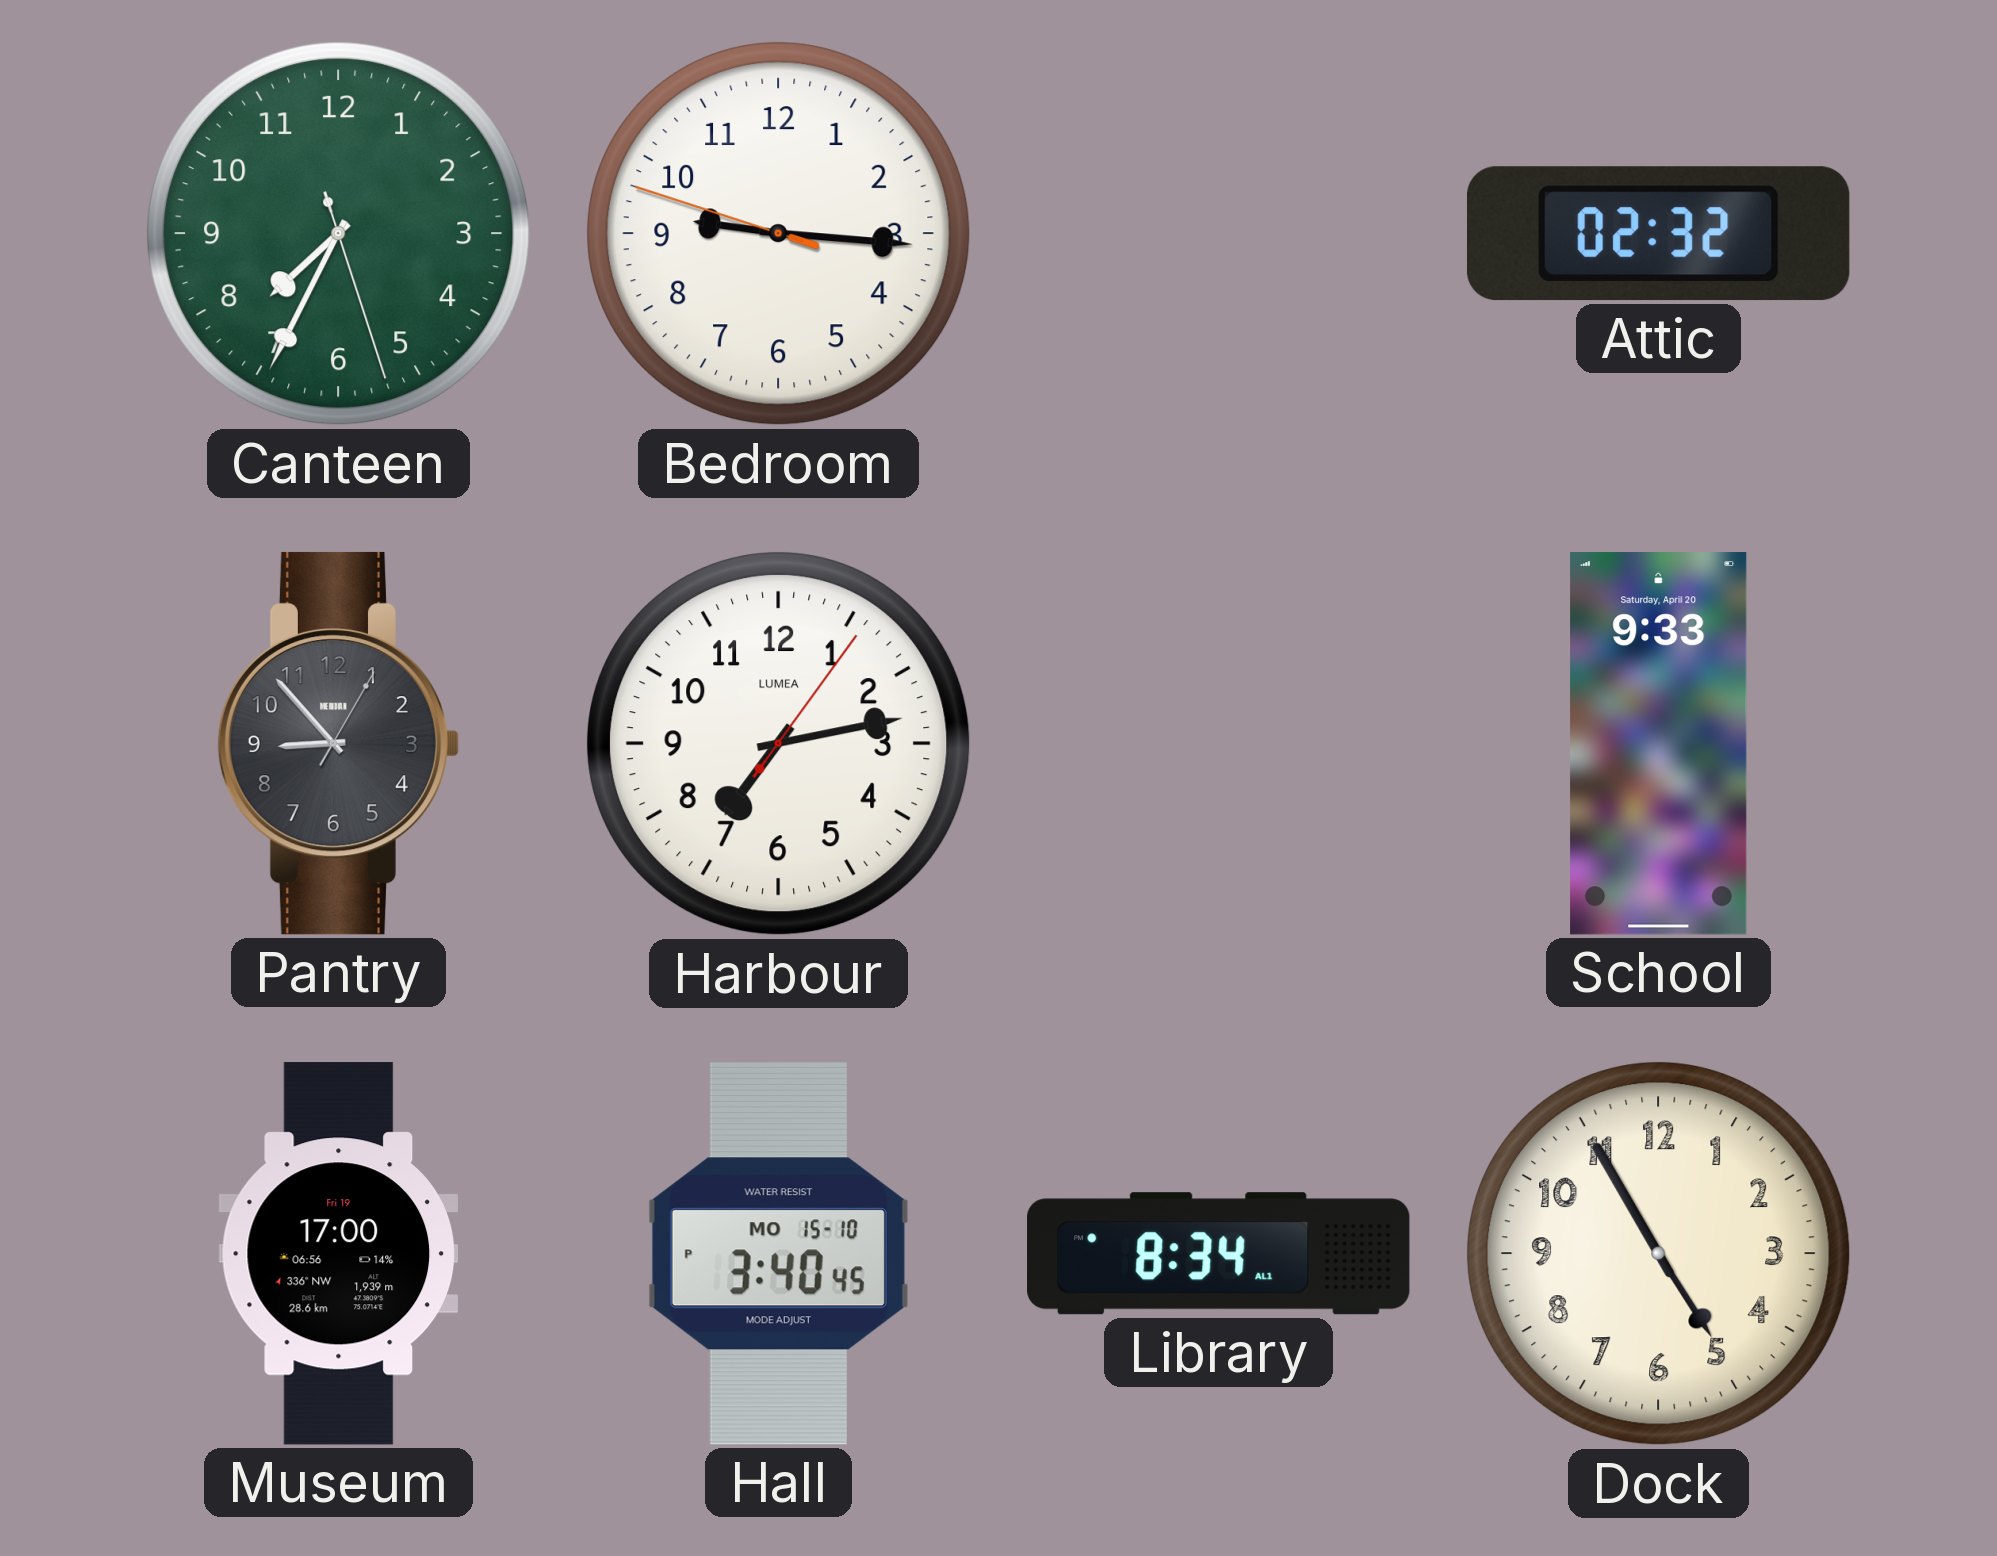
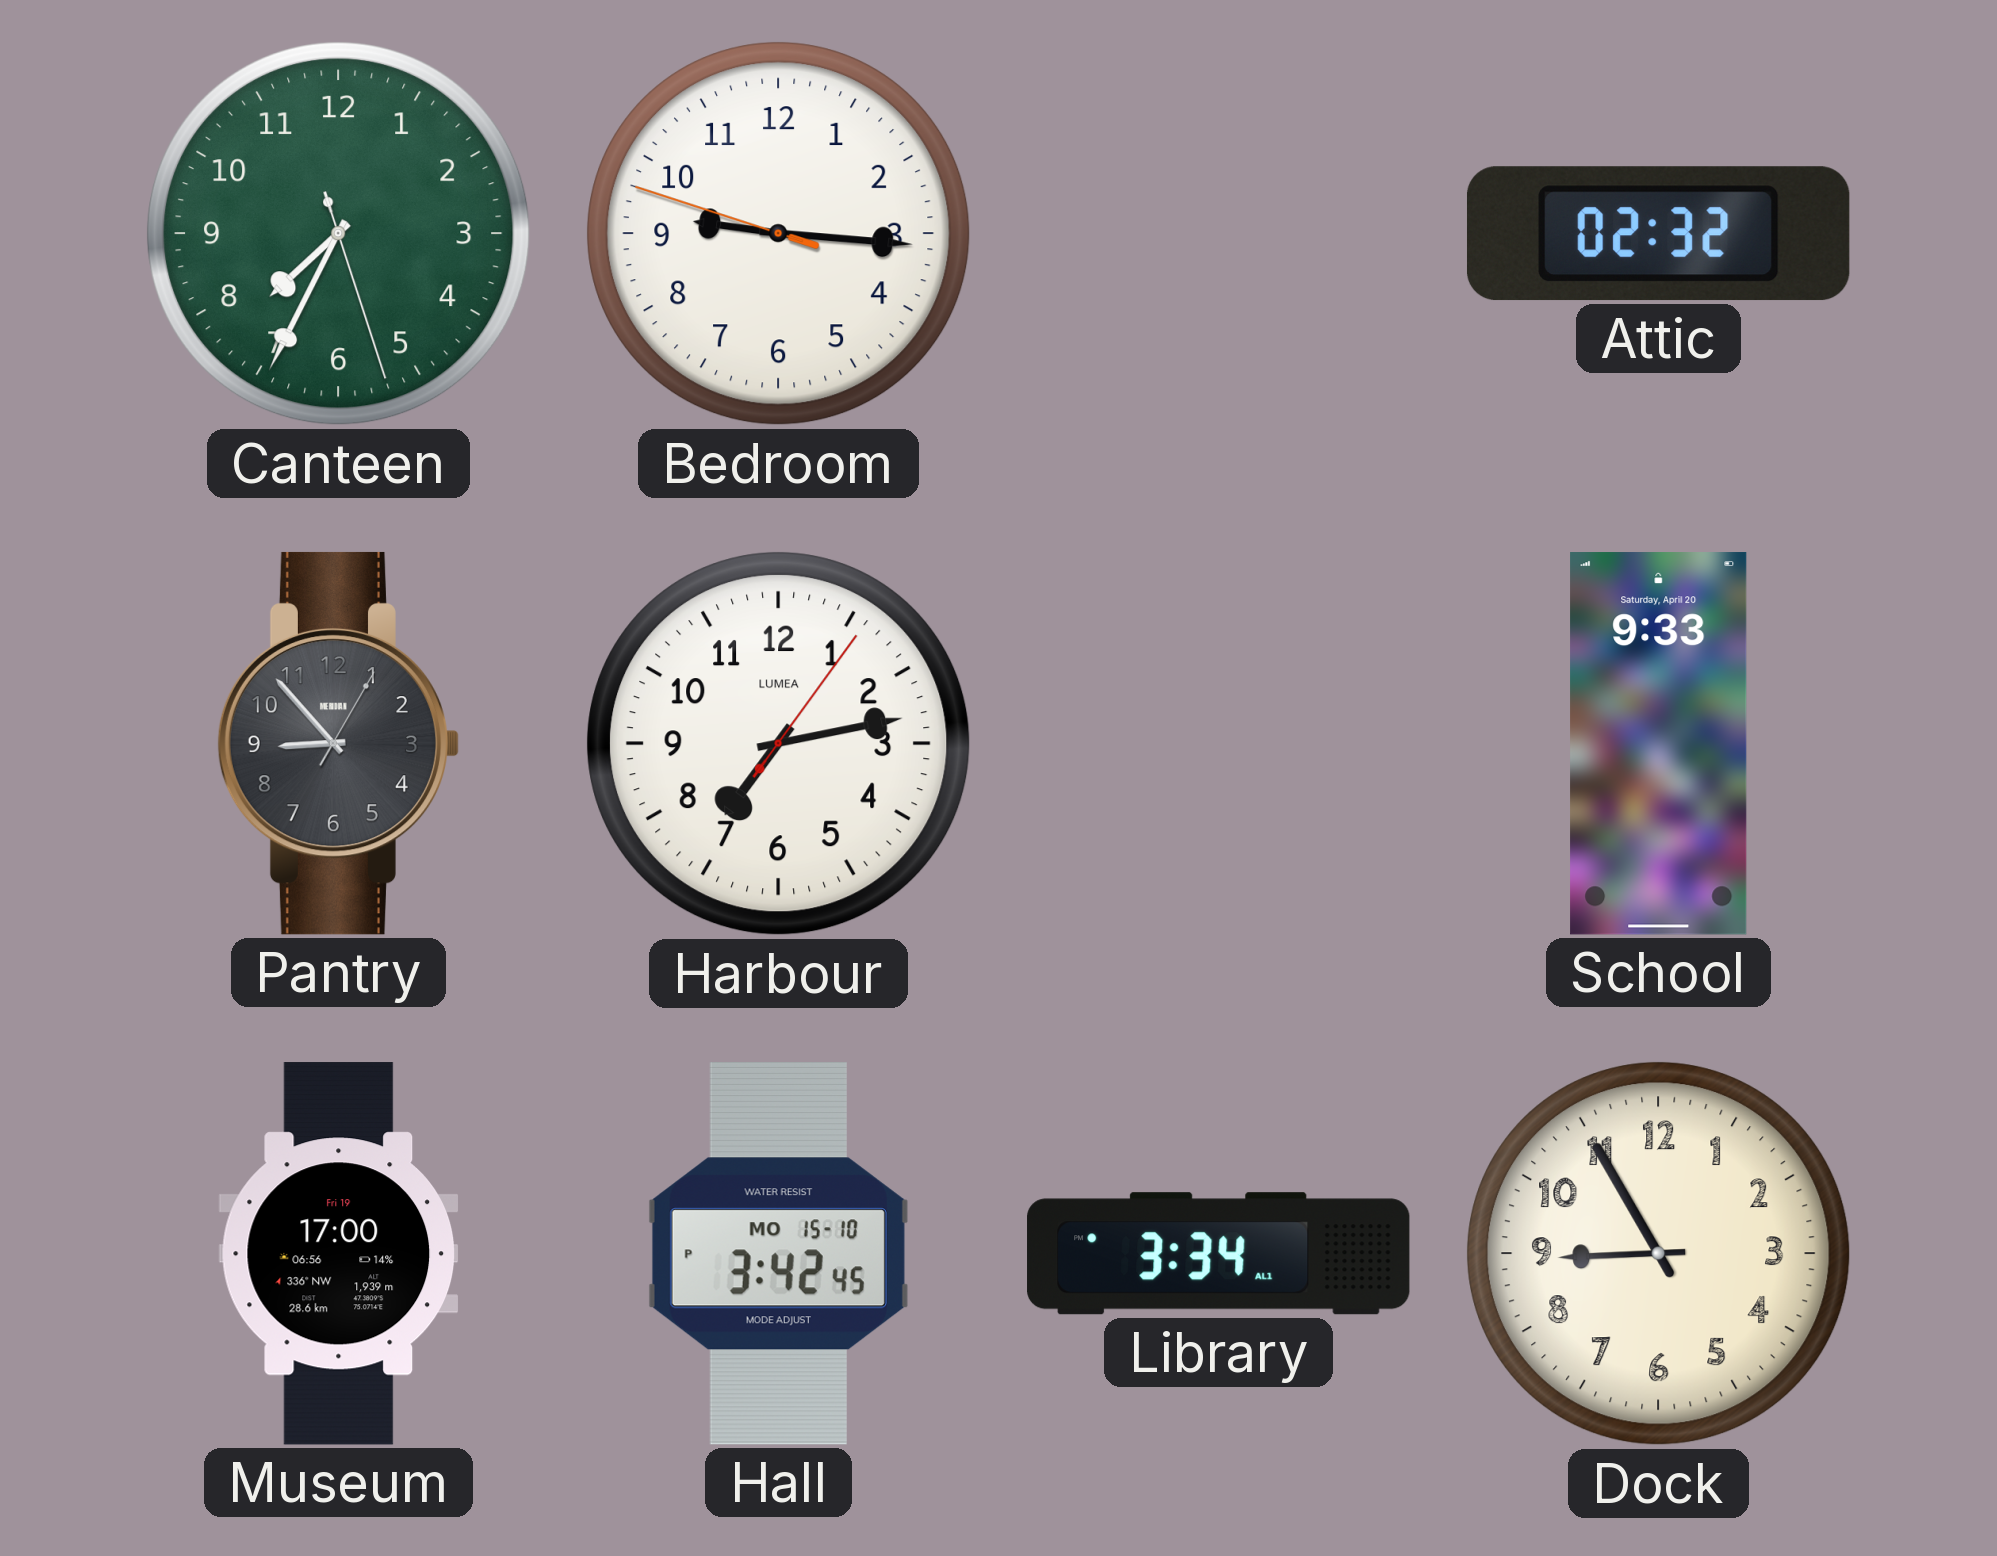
Hall: 3:40 -> 3:42
Library: 8:34 -> 3:34
Dock: 4:55 -> 8:55
